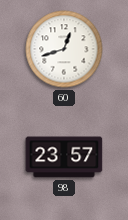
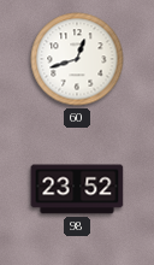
98: 23:57 -> 23:52
